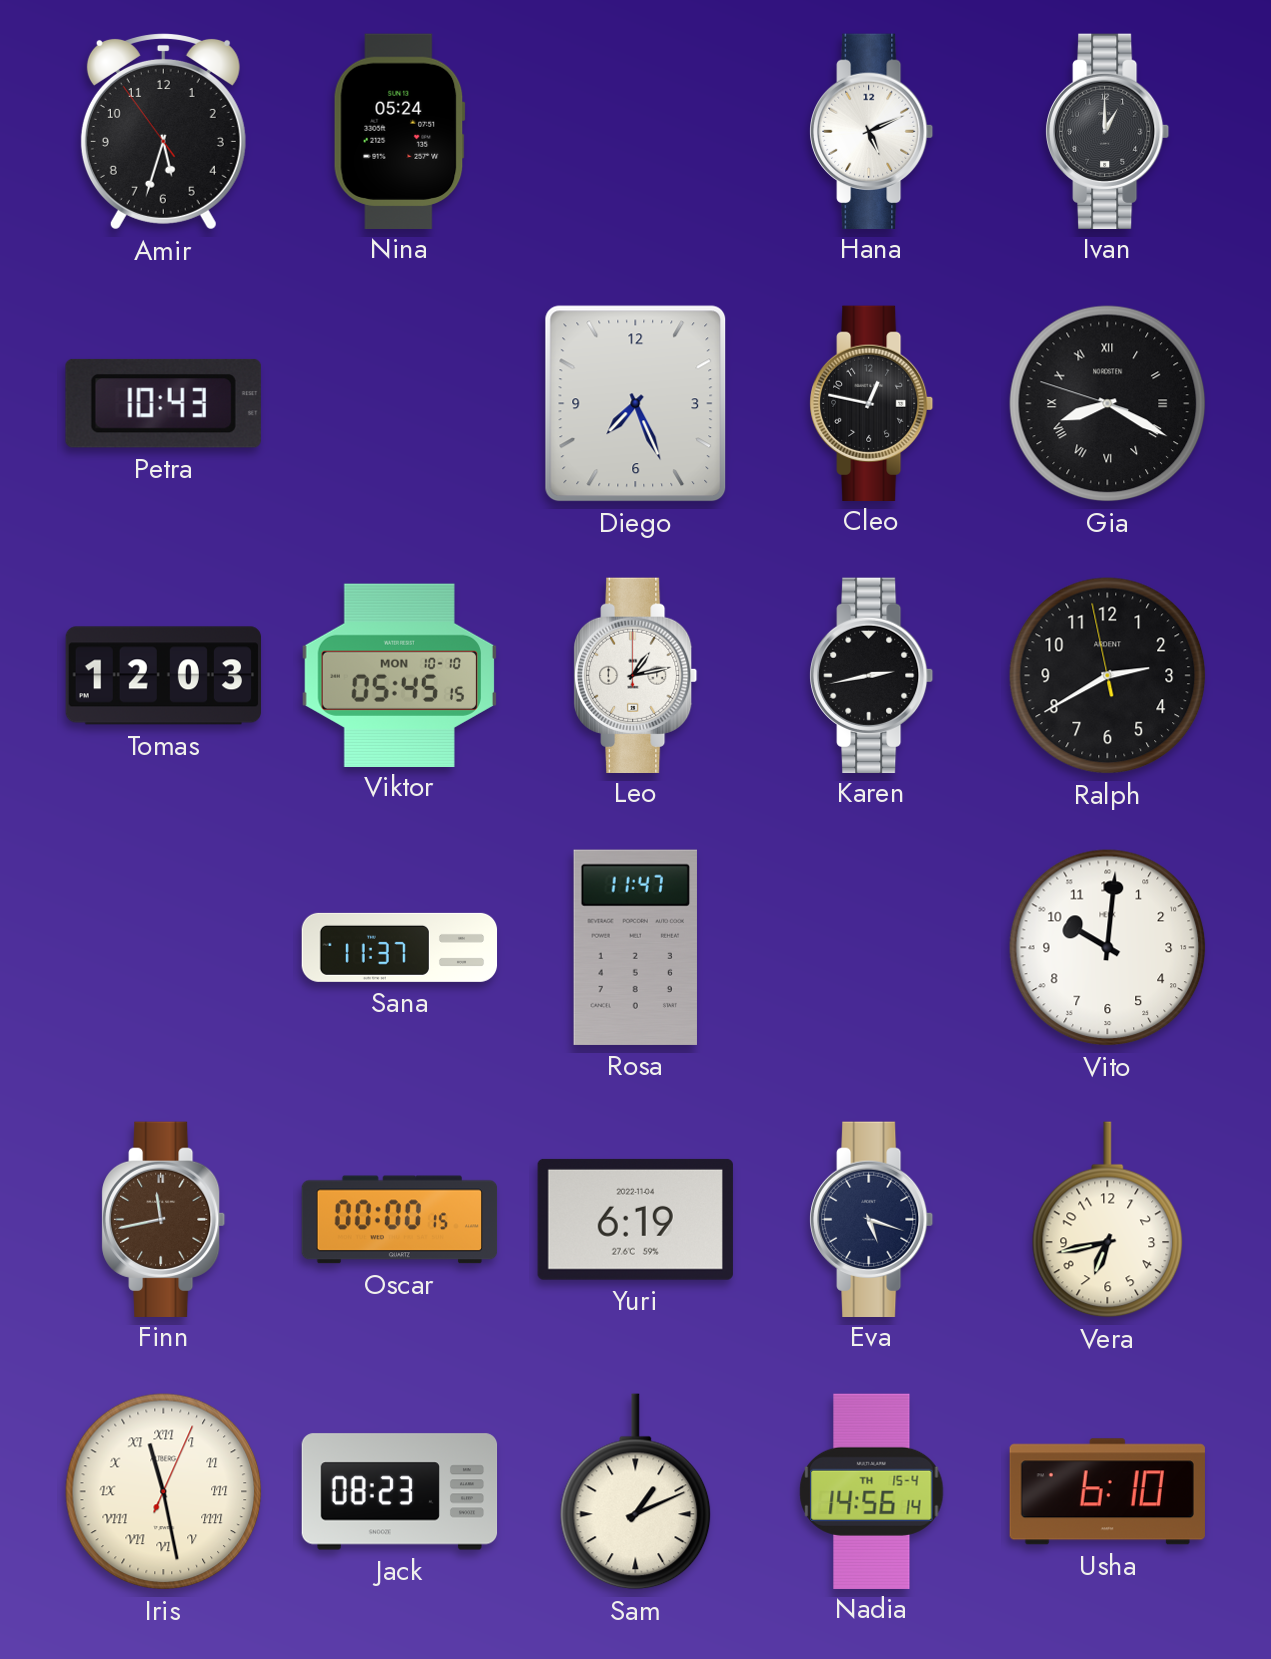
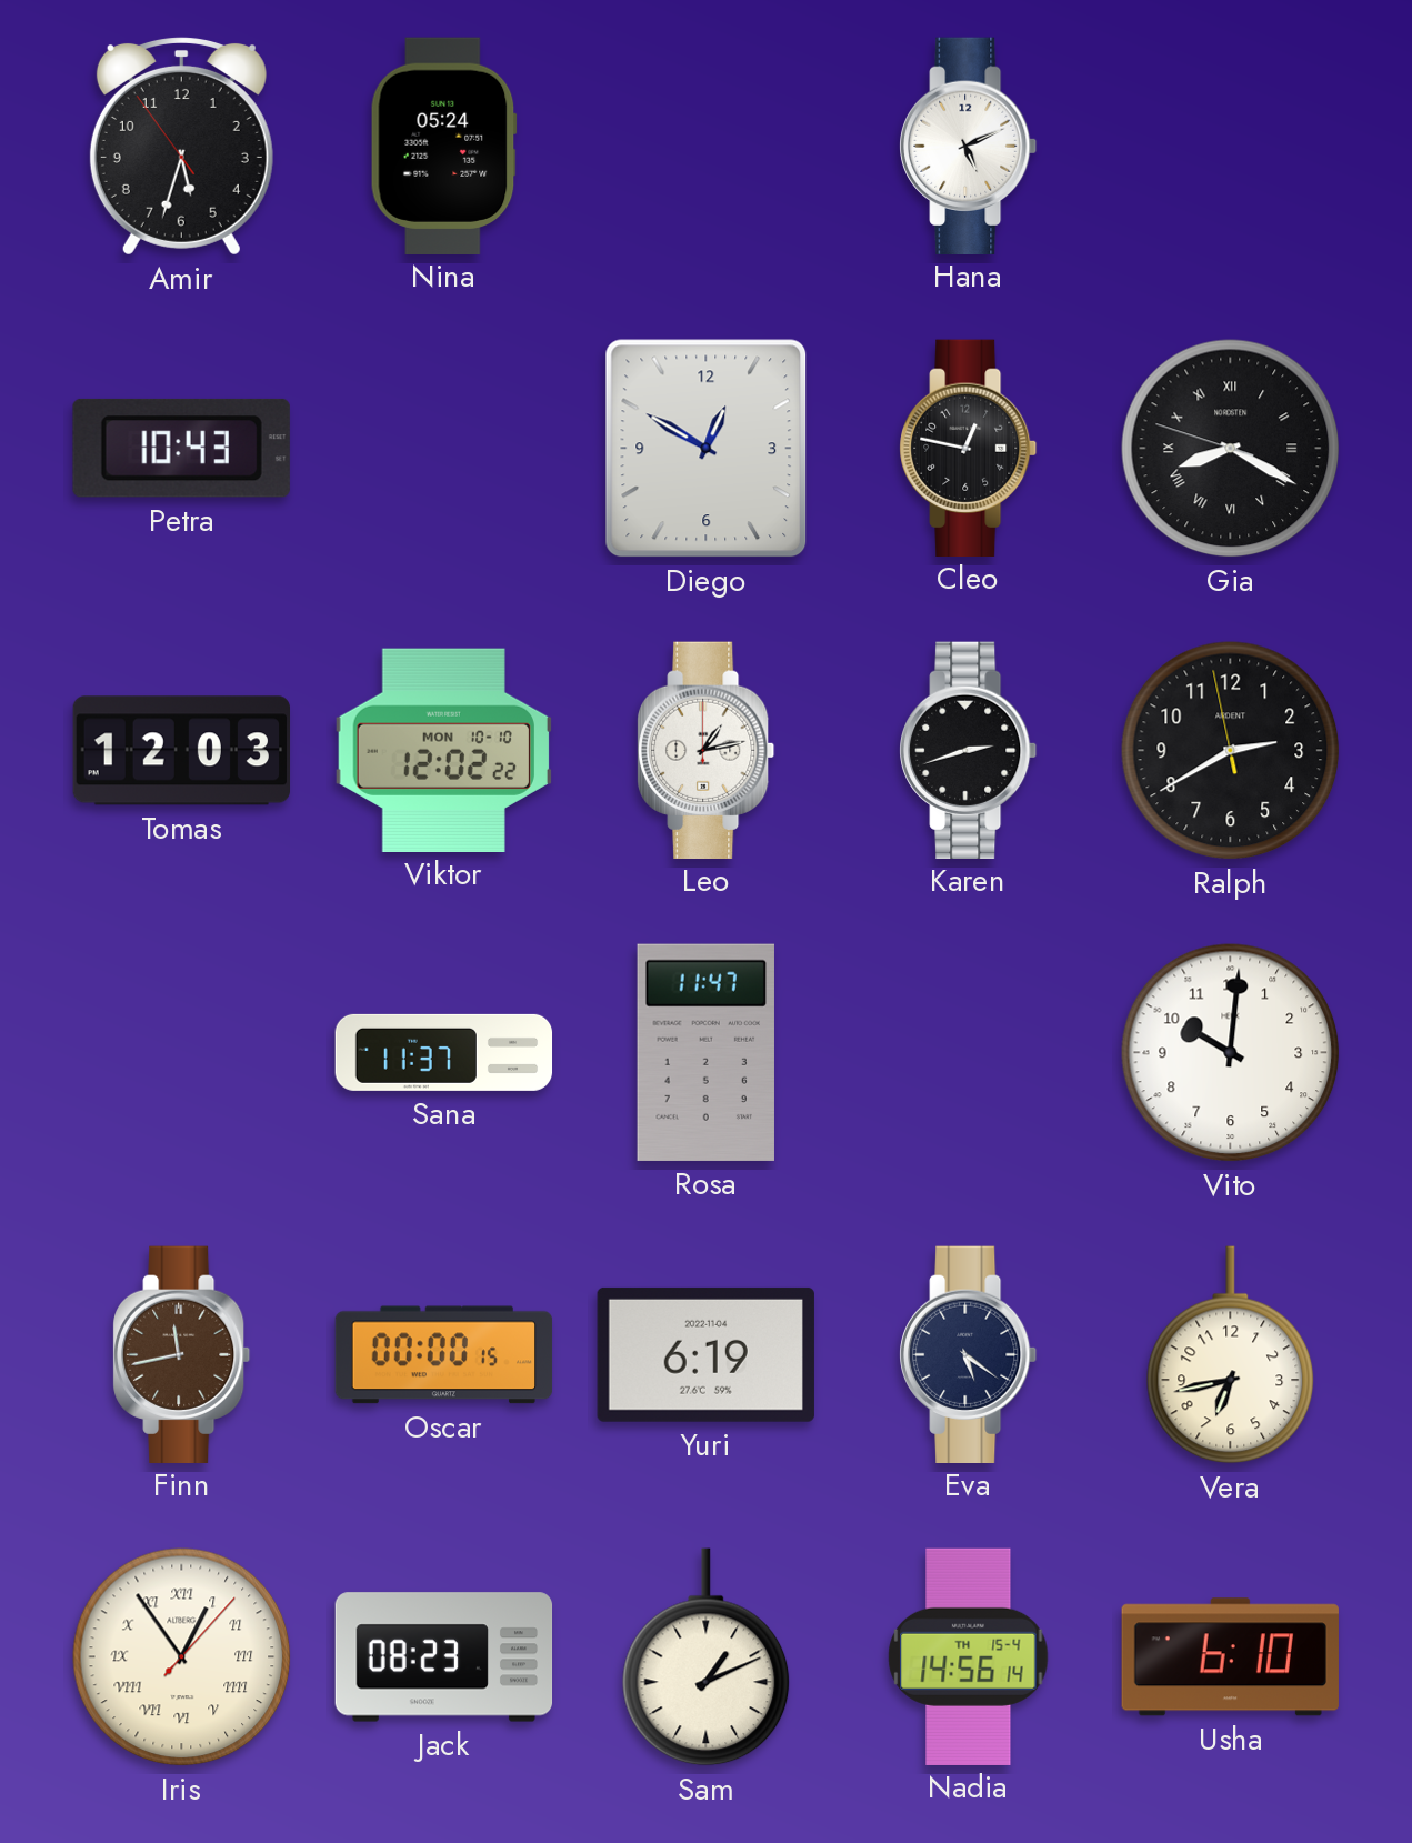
Ivan: 1:00 -> none
Diego: 7:26 -> 12:50
Viktor: 05:45 -> 12:02
Karen: 2:43 -> 2:42
Eva: 5:18 -> 5:21
Iris: 11:28 -> 12:54
